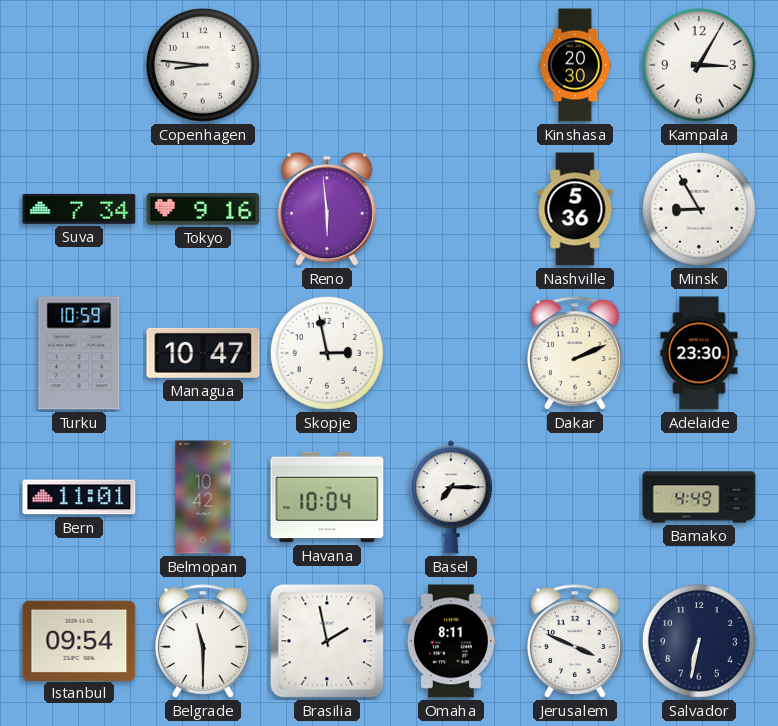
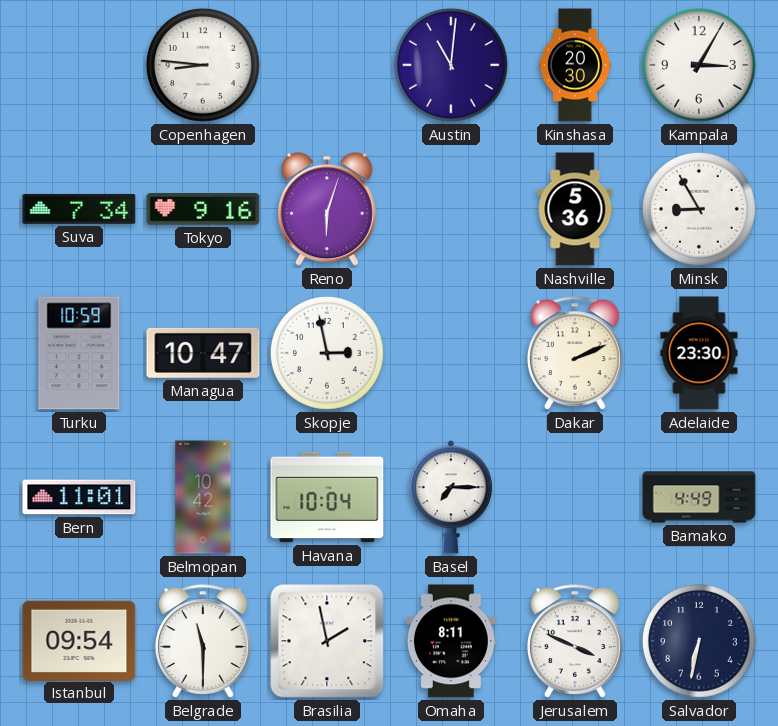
Austin: none -> 11:01
Reno: 5:59 -> 6:03
